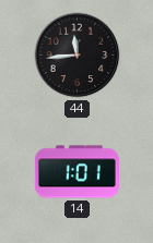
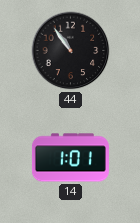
44: 11:44 -> 10:54
